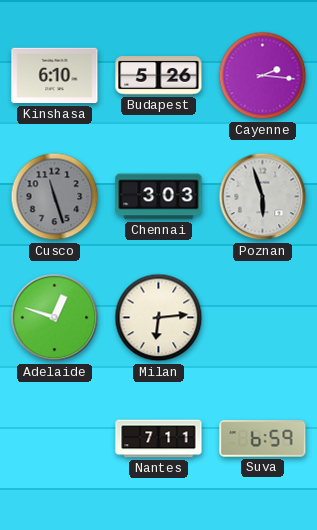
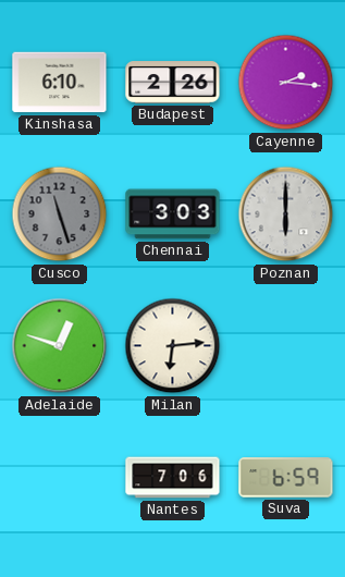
Budapest: 5:26 -> 2:26
Poznan: 5:57 -> 6:00
Nantes: 7:11 -> 7:06
